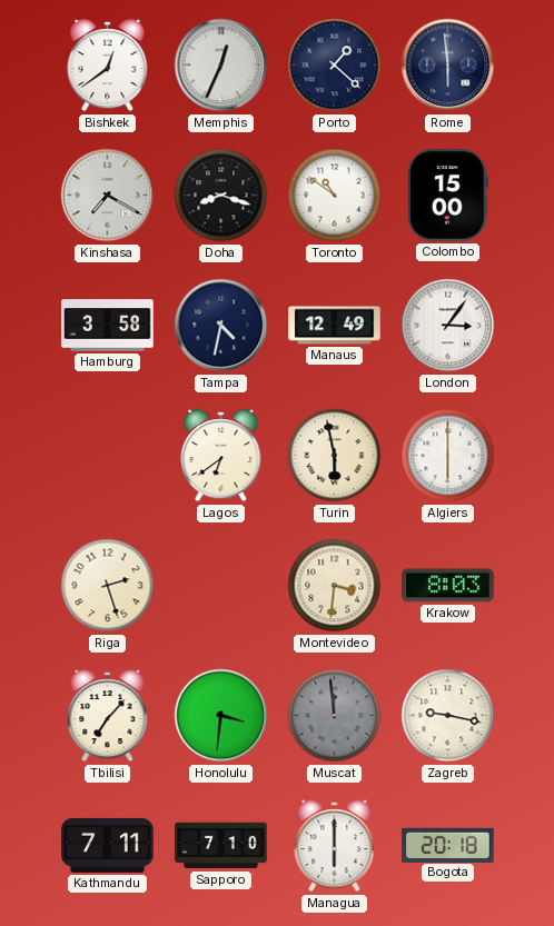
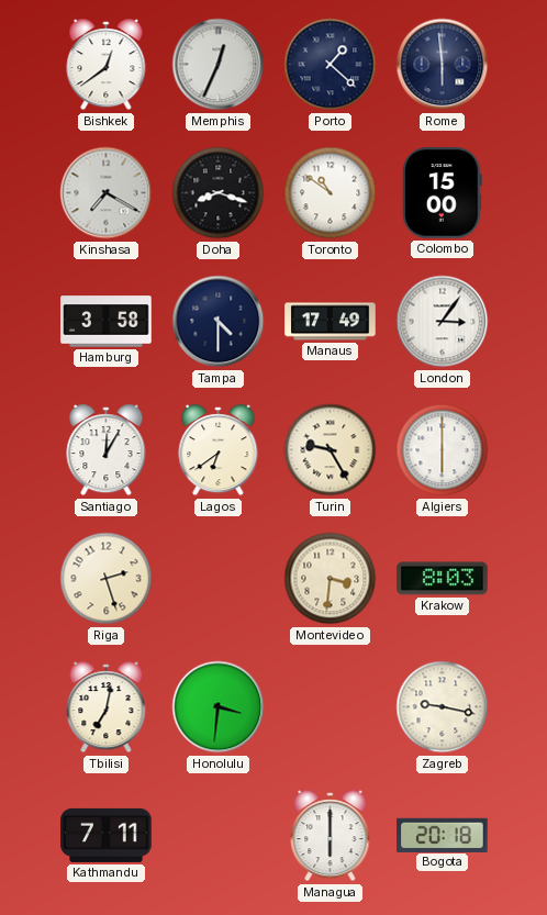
Tampa: 4:32 -> 4:30
Manaus: 12:49 -> 17:49
Santiago: none -> 12:05
Turin: 5:58 -> 9:25
Tbilisi: 7:07 -> 7:02
Muscat: 11:59 -> none
Sapporo: 7:10 -> none
